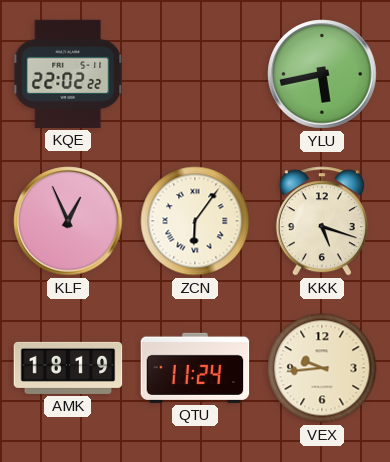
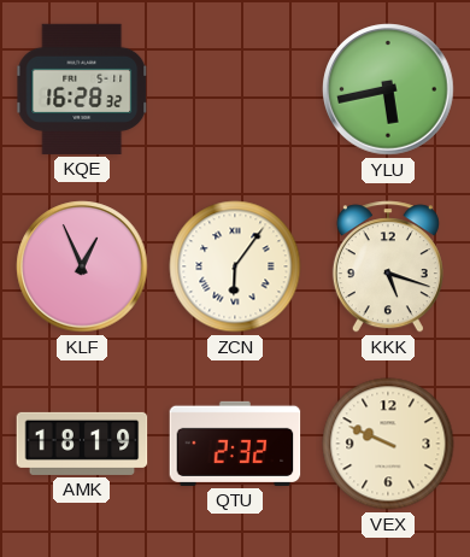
KQE: 22:02 -> 16:28
QTU: 11:24 -> 2:32
VEX: 9:44 -> 9:49
